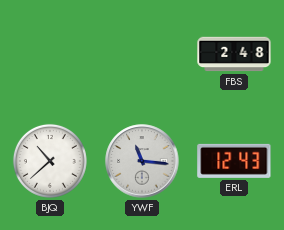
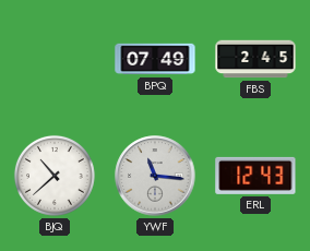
BPQ: none -> 07:49
FBS: 2:48 -> 2:45
